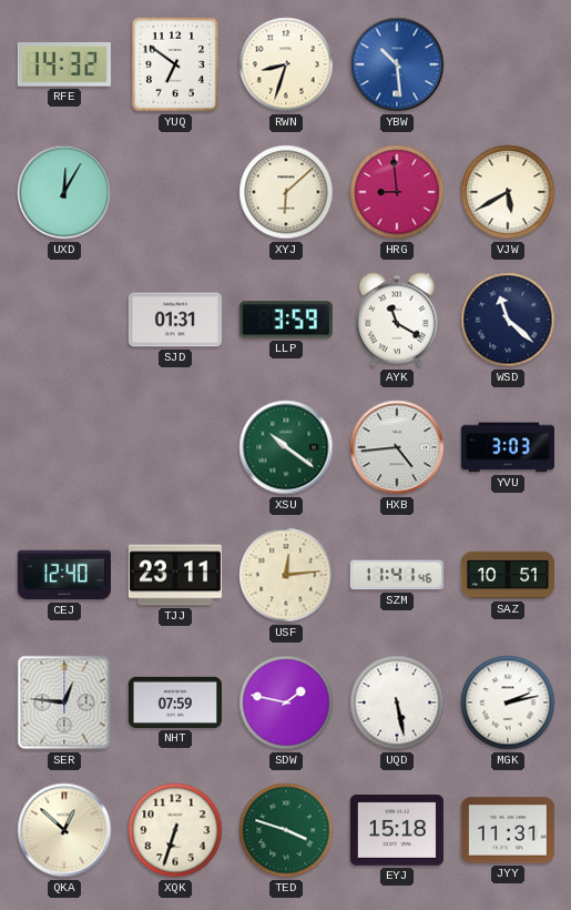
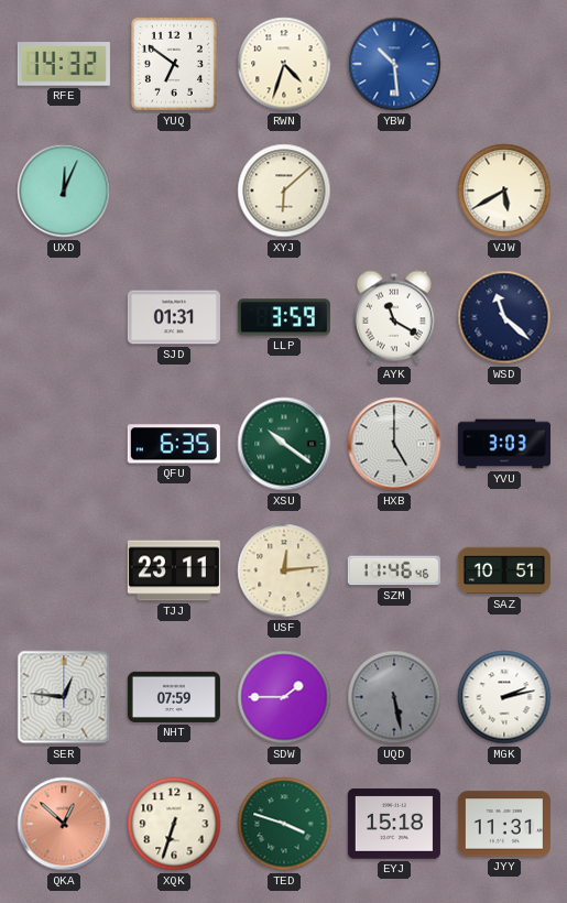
RWN: 8:33 -> 4:33
UXD: 12:05 -> 12:04
HRG: 8:59 -> none
QFU: none -> 6:35
HXB: 4:44 -> 5:00
CEJ: 12:40 -> none
SZM: 11:41 -> 11:46
SDW: 1:47 -> 1:45
UQD dial: white -> grey
QKA dial: cream -> salmon
